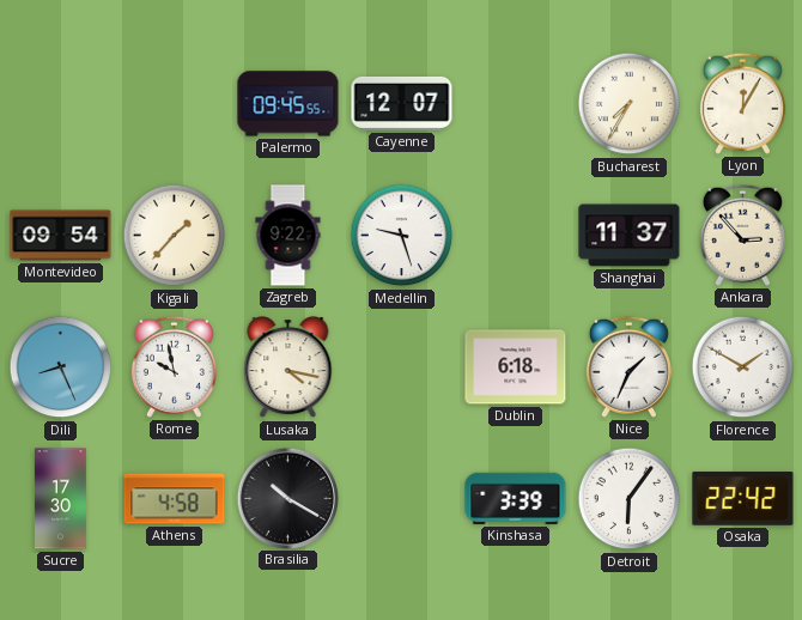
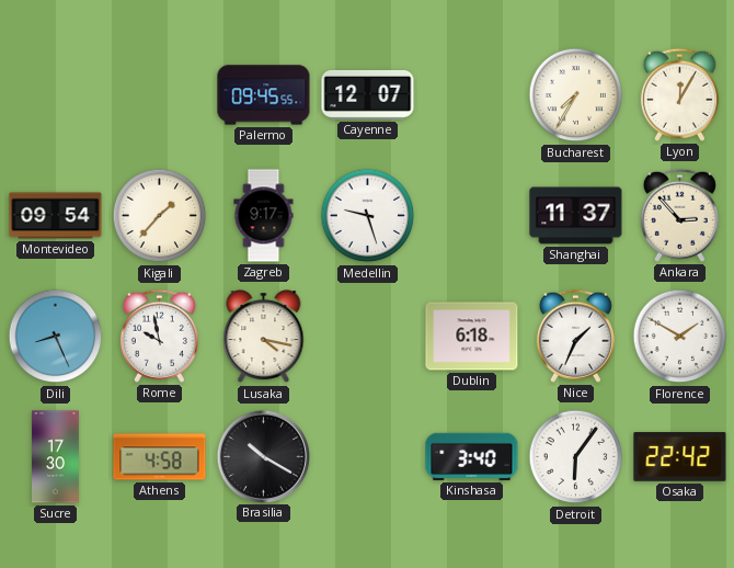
Zagreb: 9:22 -> 9:17
Kinshasa: 3:39 -> 3:40
